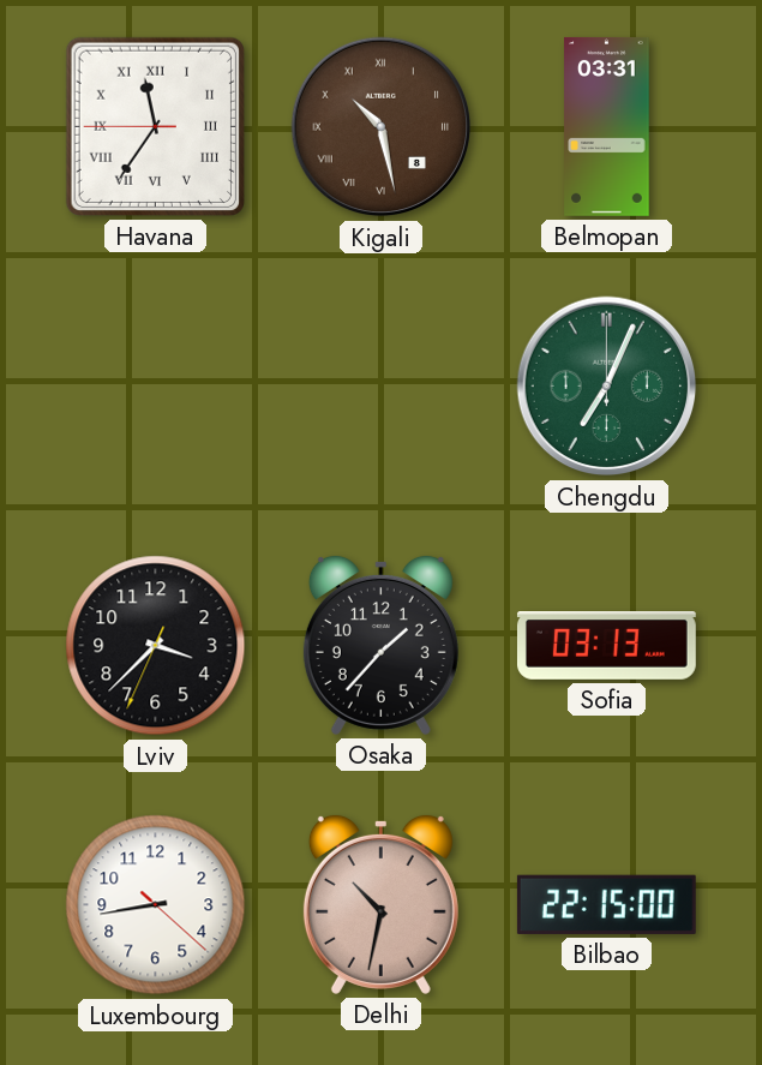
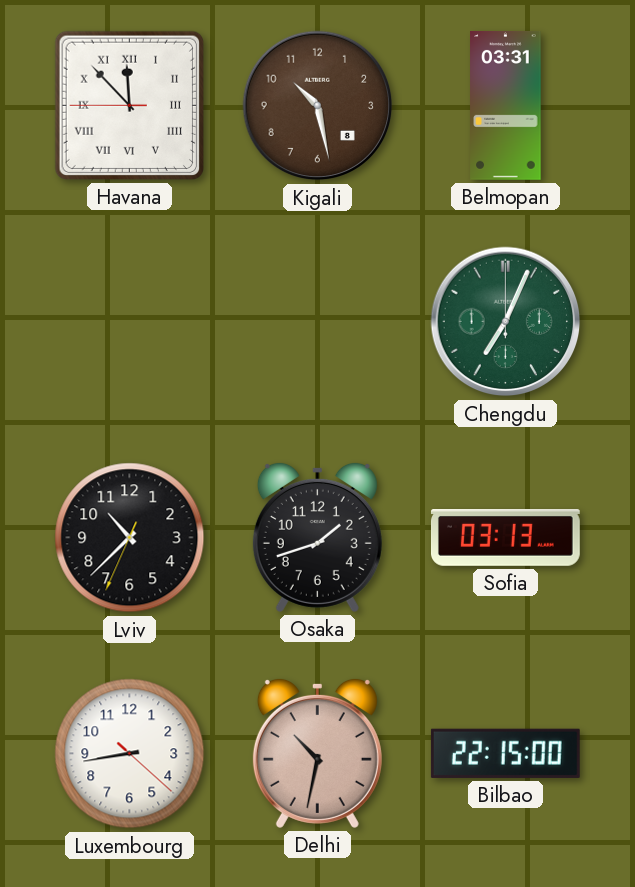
Havana: 11:35 -> 11:52
Kigali numerals: Roman -> Arabic
Lviv: 3:37 -> 10:37
Osaka: 1:37 -> 1:42
